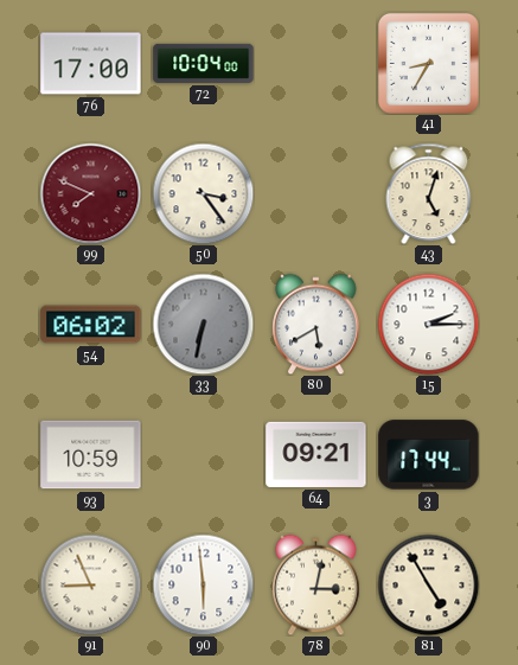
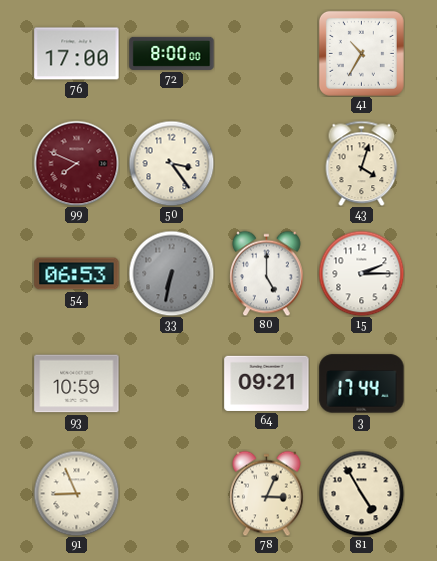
72: 10:04 -> 8:00
41: 8:35 -> 10:35
43: 5:03 -> 4:03
54: 06:02 -> 06:53
80: 5:40 -> 5:00
90: 5:59 -> none
78: 3:02 -> 3:04
